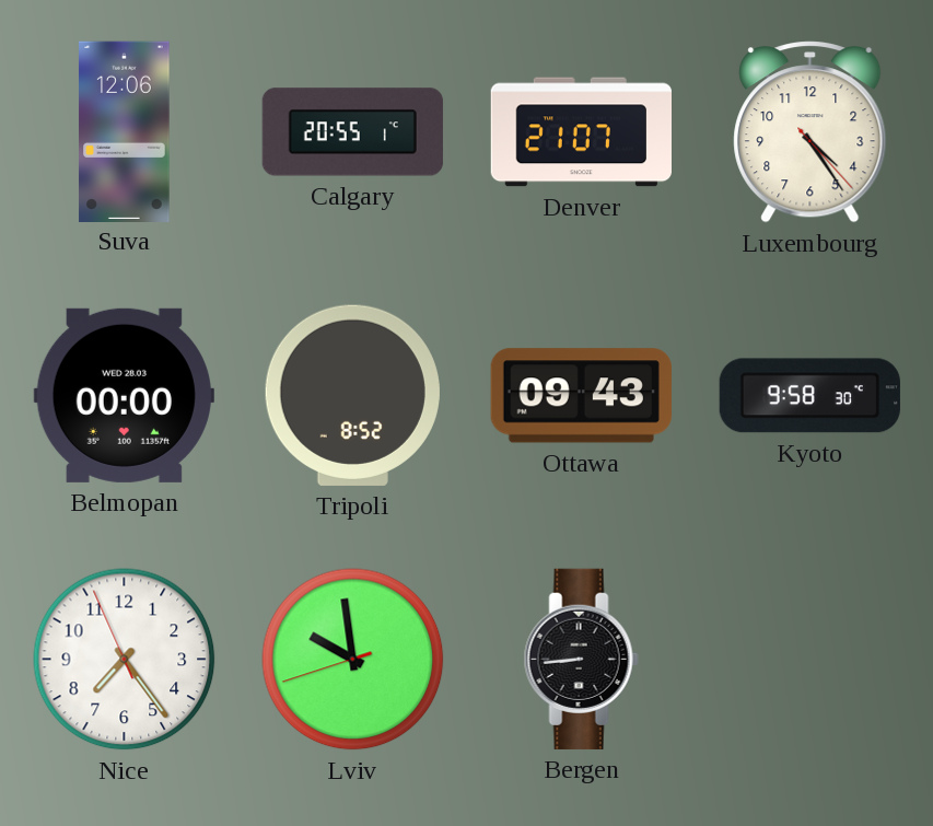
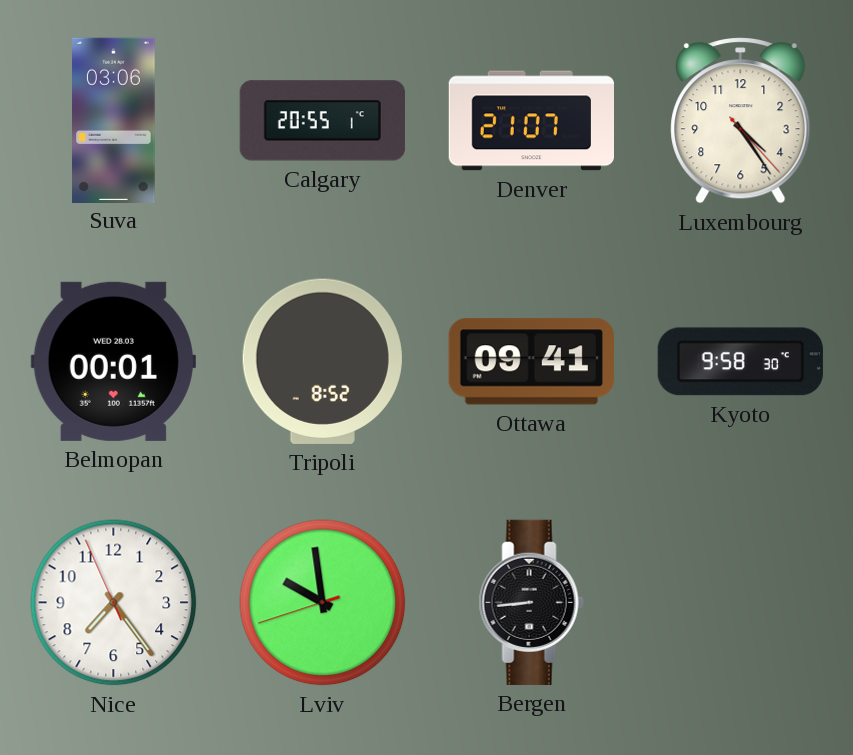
Suva: 12:06 -> 03:06
Belmopan: 00:00 -> 00:01
Ottawa: 09:43 -> 09:41
